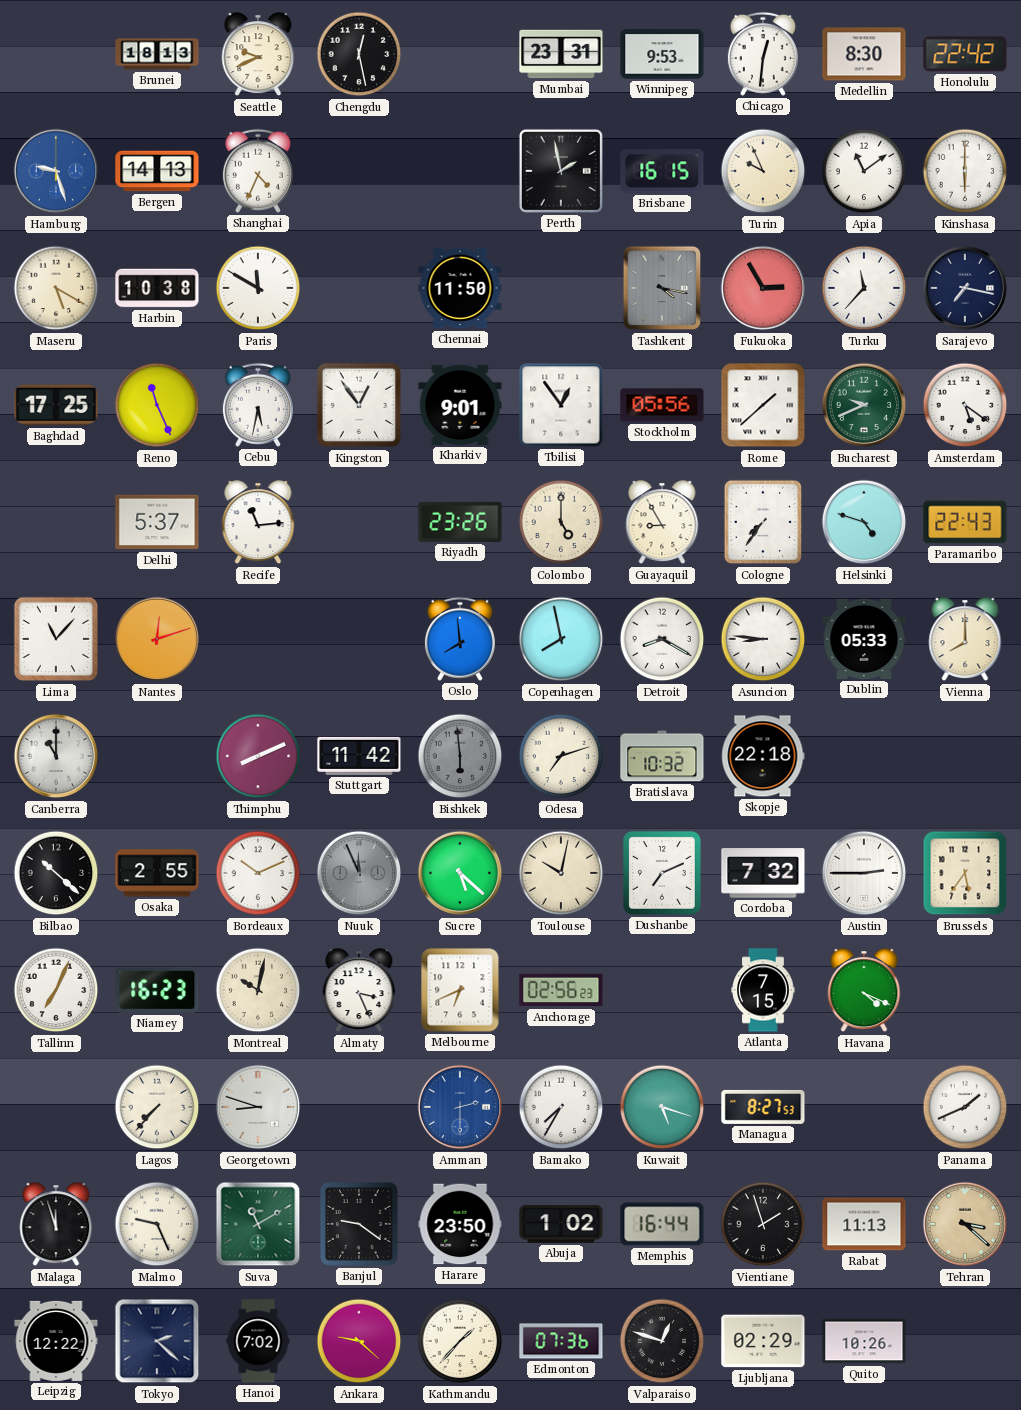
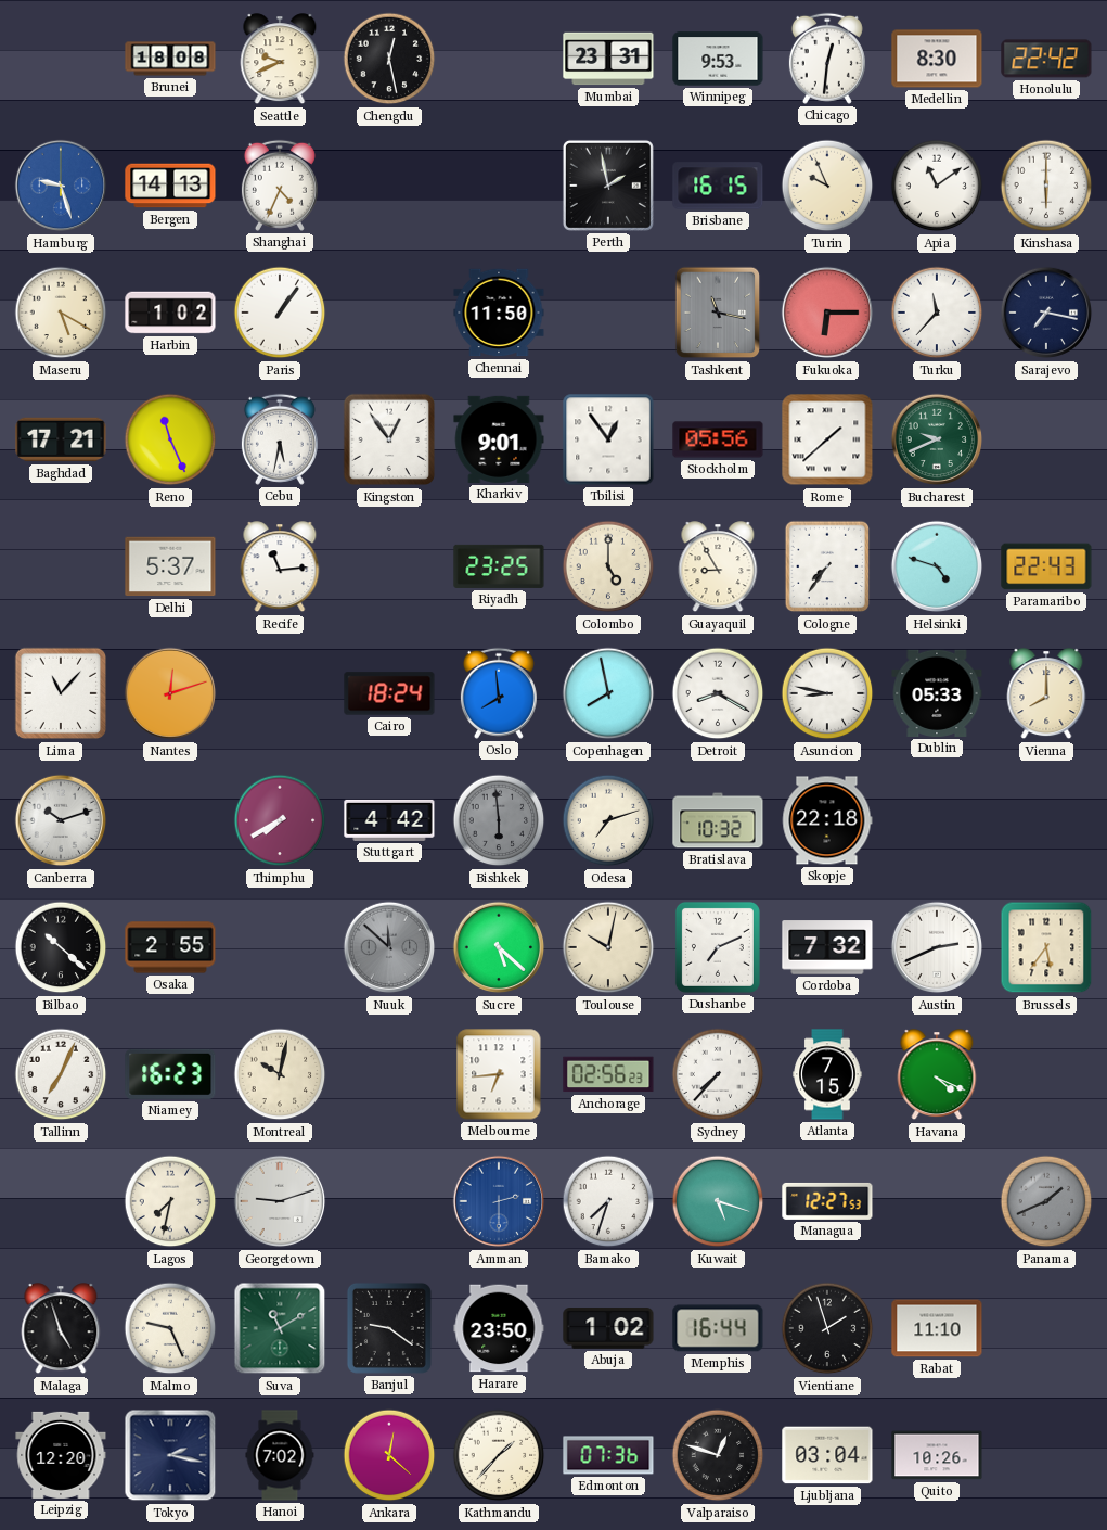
Brunei: 18:13 -> 18:08
Harbin: 10:38 -> 1:02
Paris: 11:50 -> 1:06
Tashkent: 4:17 -> 11:17
Fukuoka: 2:55 -> 6:15
Baghdad: 17:25 -> 17:21
Amsterdam: 5:21 -> none
Riyadh: 23:26 -> 23:25
Cairo: none -> 18:24
Asuncion: 8:46 -> 8:47
Canberra: 11:00 -> 10:12
Thimphu: 8:11 -> 7:40
Stuttgart: 11:42 -> 4:42
Bordeaux: 10:11 -> none
Nuuk: 11:56 -> 11:52
Austin: 2:45 -> 2:41
Almaty: 3:26 -> none
Melbourne: 6:41 -> 6:44
Sydney: none -> 7:37
Lagos: 7:37 -> 7:32
Georgetown: 8:48 -> 9:12
Bamako: 7:35 -> 7:33
Managua: 8:27 -> 12:27
Panama dial: white -> grey
Malaga: 11:57 -> 4:57
Rabat: 11:13 -> 11:10
Tehran: 3:22 -> none
Leipzig: 12:22 -> 12:20
Tokyo: 2:22 -> 2:17
Ankara: 9:22 -> 12:22
Ljubljana: 02:29 -> 03:04
